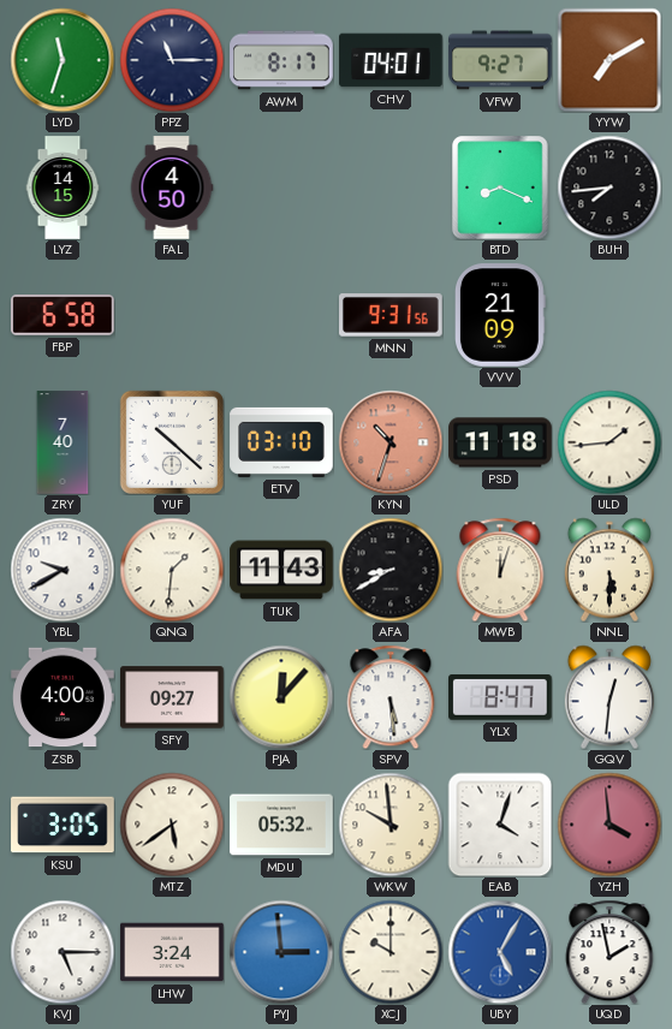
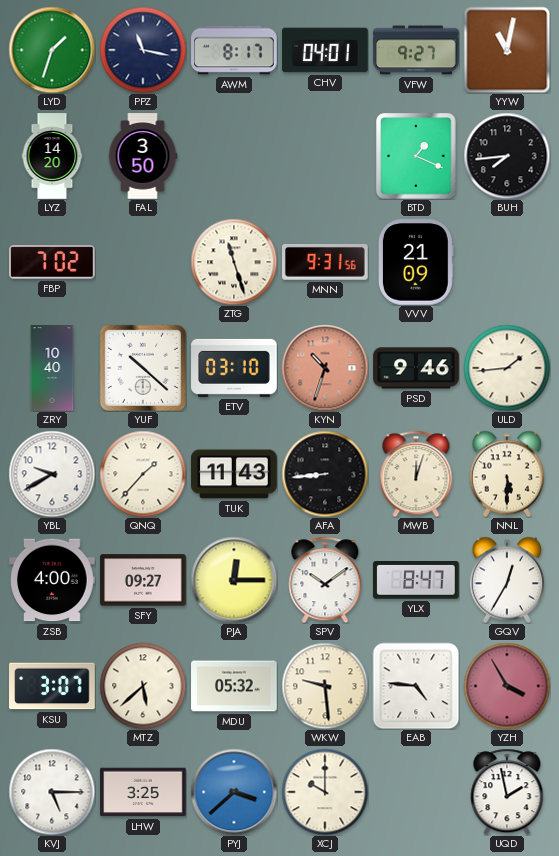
LYD: 11:33 -> 1:33
PPZ: 11:15 -> 11:17
YYW: 7:10 -> 11:02
LYZ: 14:15 -> 14:20
FAL: 4:50 -> 3:50
BTD: 8:19 -> 1:19
FBP: 6:58 -> 7:02
ZTG: none -> 11:27
ZRY: 7:40 -> 10:40
PSD: 11:18 -> 9:46
QNQ: 1:31 -> 1:37
AFA: 8:40 -> 8:44
PJA: 12:07 -> 12:15
SPV: 5:29 -> 10:09
GQV: 12:31 -> 12:35
KSU: 3:05 -> 3:07
MTZ: 5:39 -> 5:38
WKW: 9:59 -> 9:29
EAB: 4:03 -> 4:46
YZH: 3:59 -> 3:55
LHW: 3:24 -> 3:25
PYJ: 2:59 -> 3:38
UBY: 5:05 -> none
